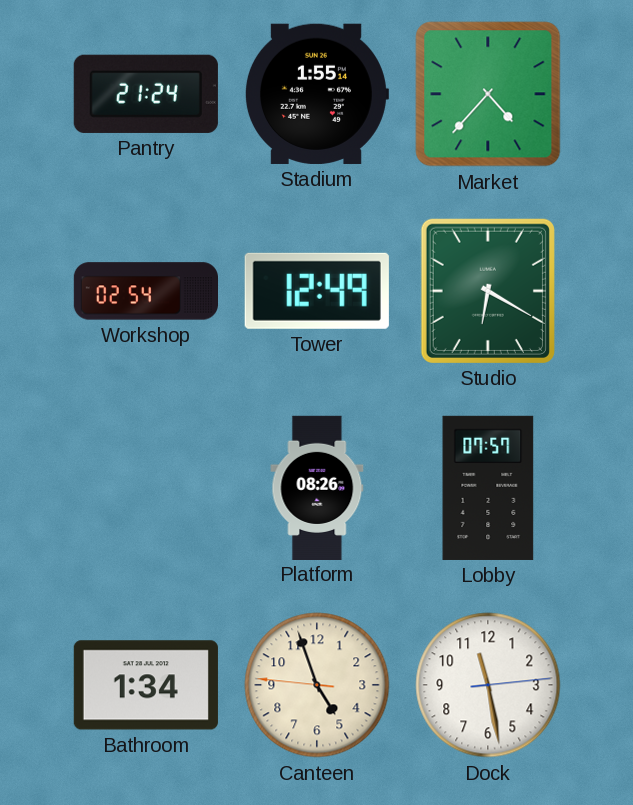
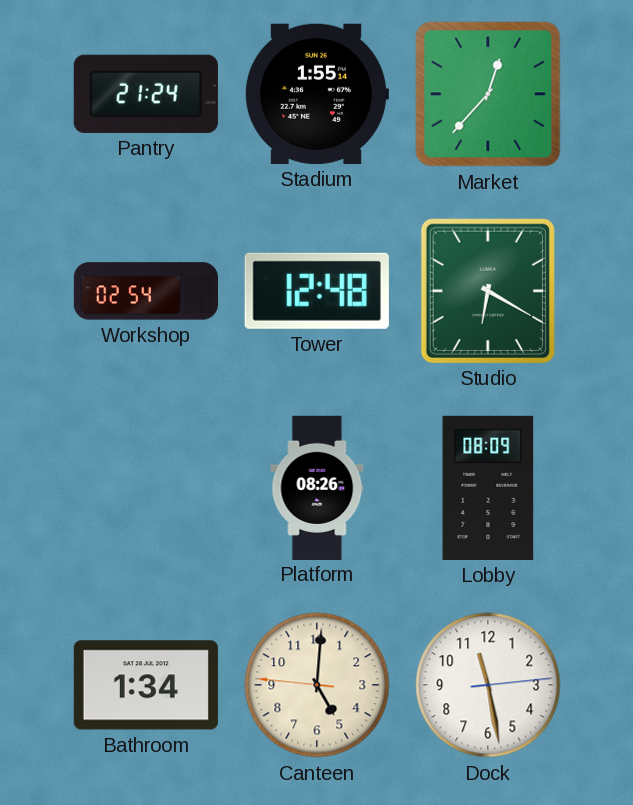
Market: 4:37 -> 12:37
Tower: 12:49 -> 12:48
Lobby: 07:57 -> 08:09
Canteen: 4:56 -> 5:00
